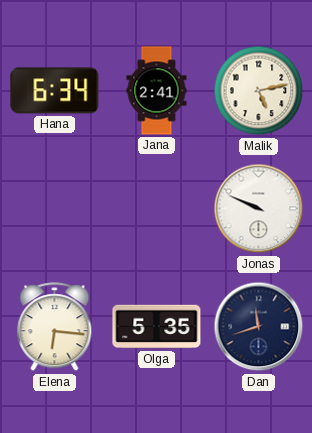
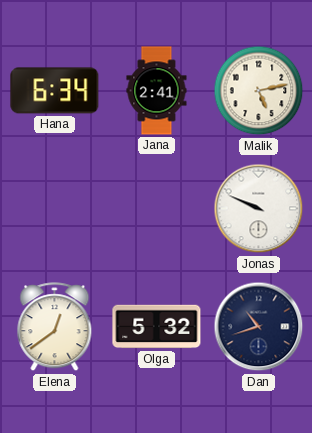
Elena: 6:16 -> 12:39
Olga: 5:35 -> 5:32
Dan: 11:42 -> 10:42
